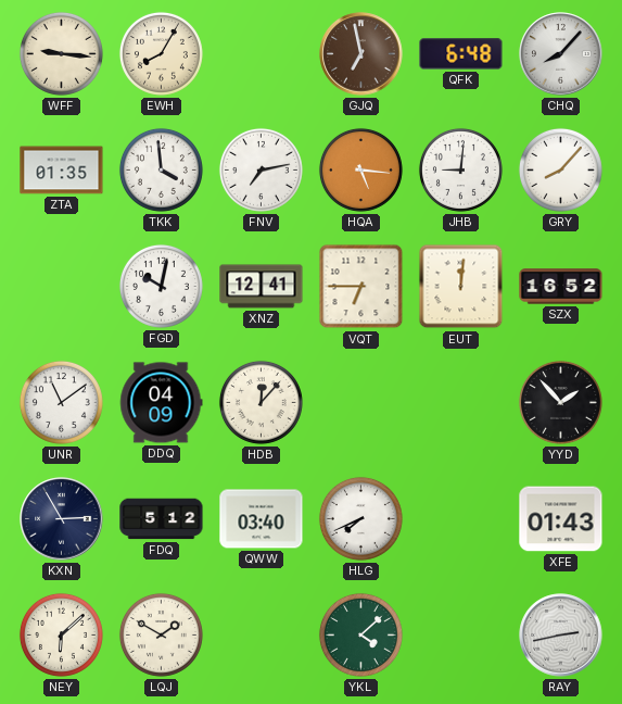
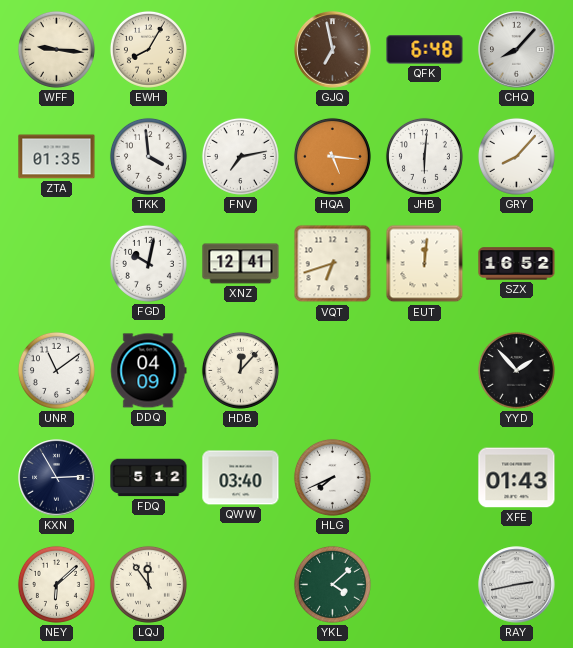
JHB: 9:01 -> 6:01
VQT: 6:45 -> 6:42
LQJ: 1:50 -> 11:54
